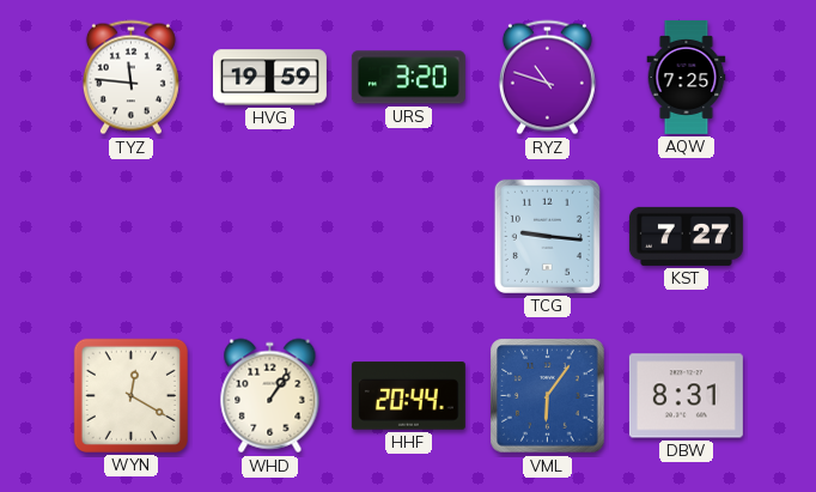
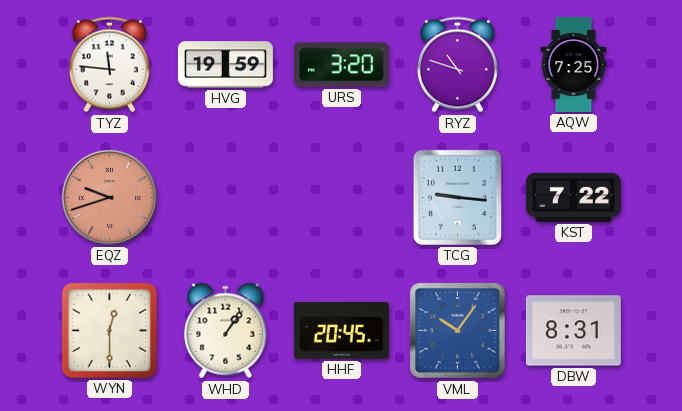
EQZ: none -> 9:42
KST: 7:27 -> 7:22
WYN: 12:20 -> 12:30
HHF: 20:44 -> 20:45
VML: 6:06 -> 10:06
